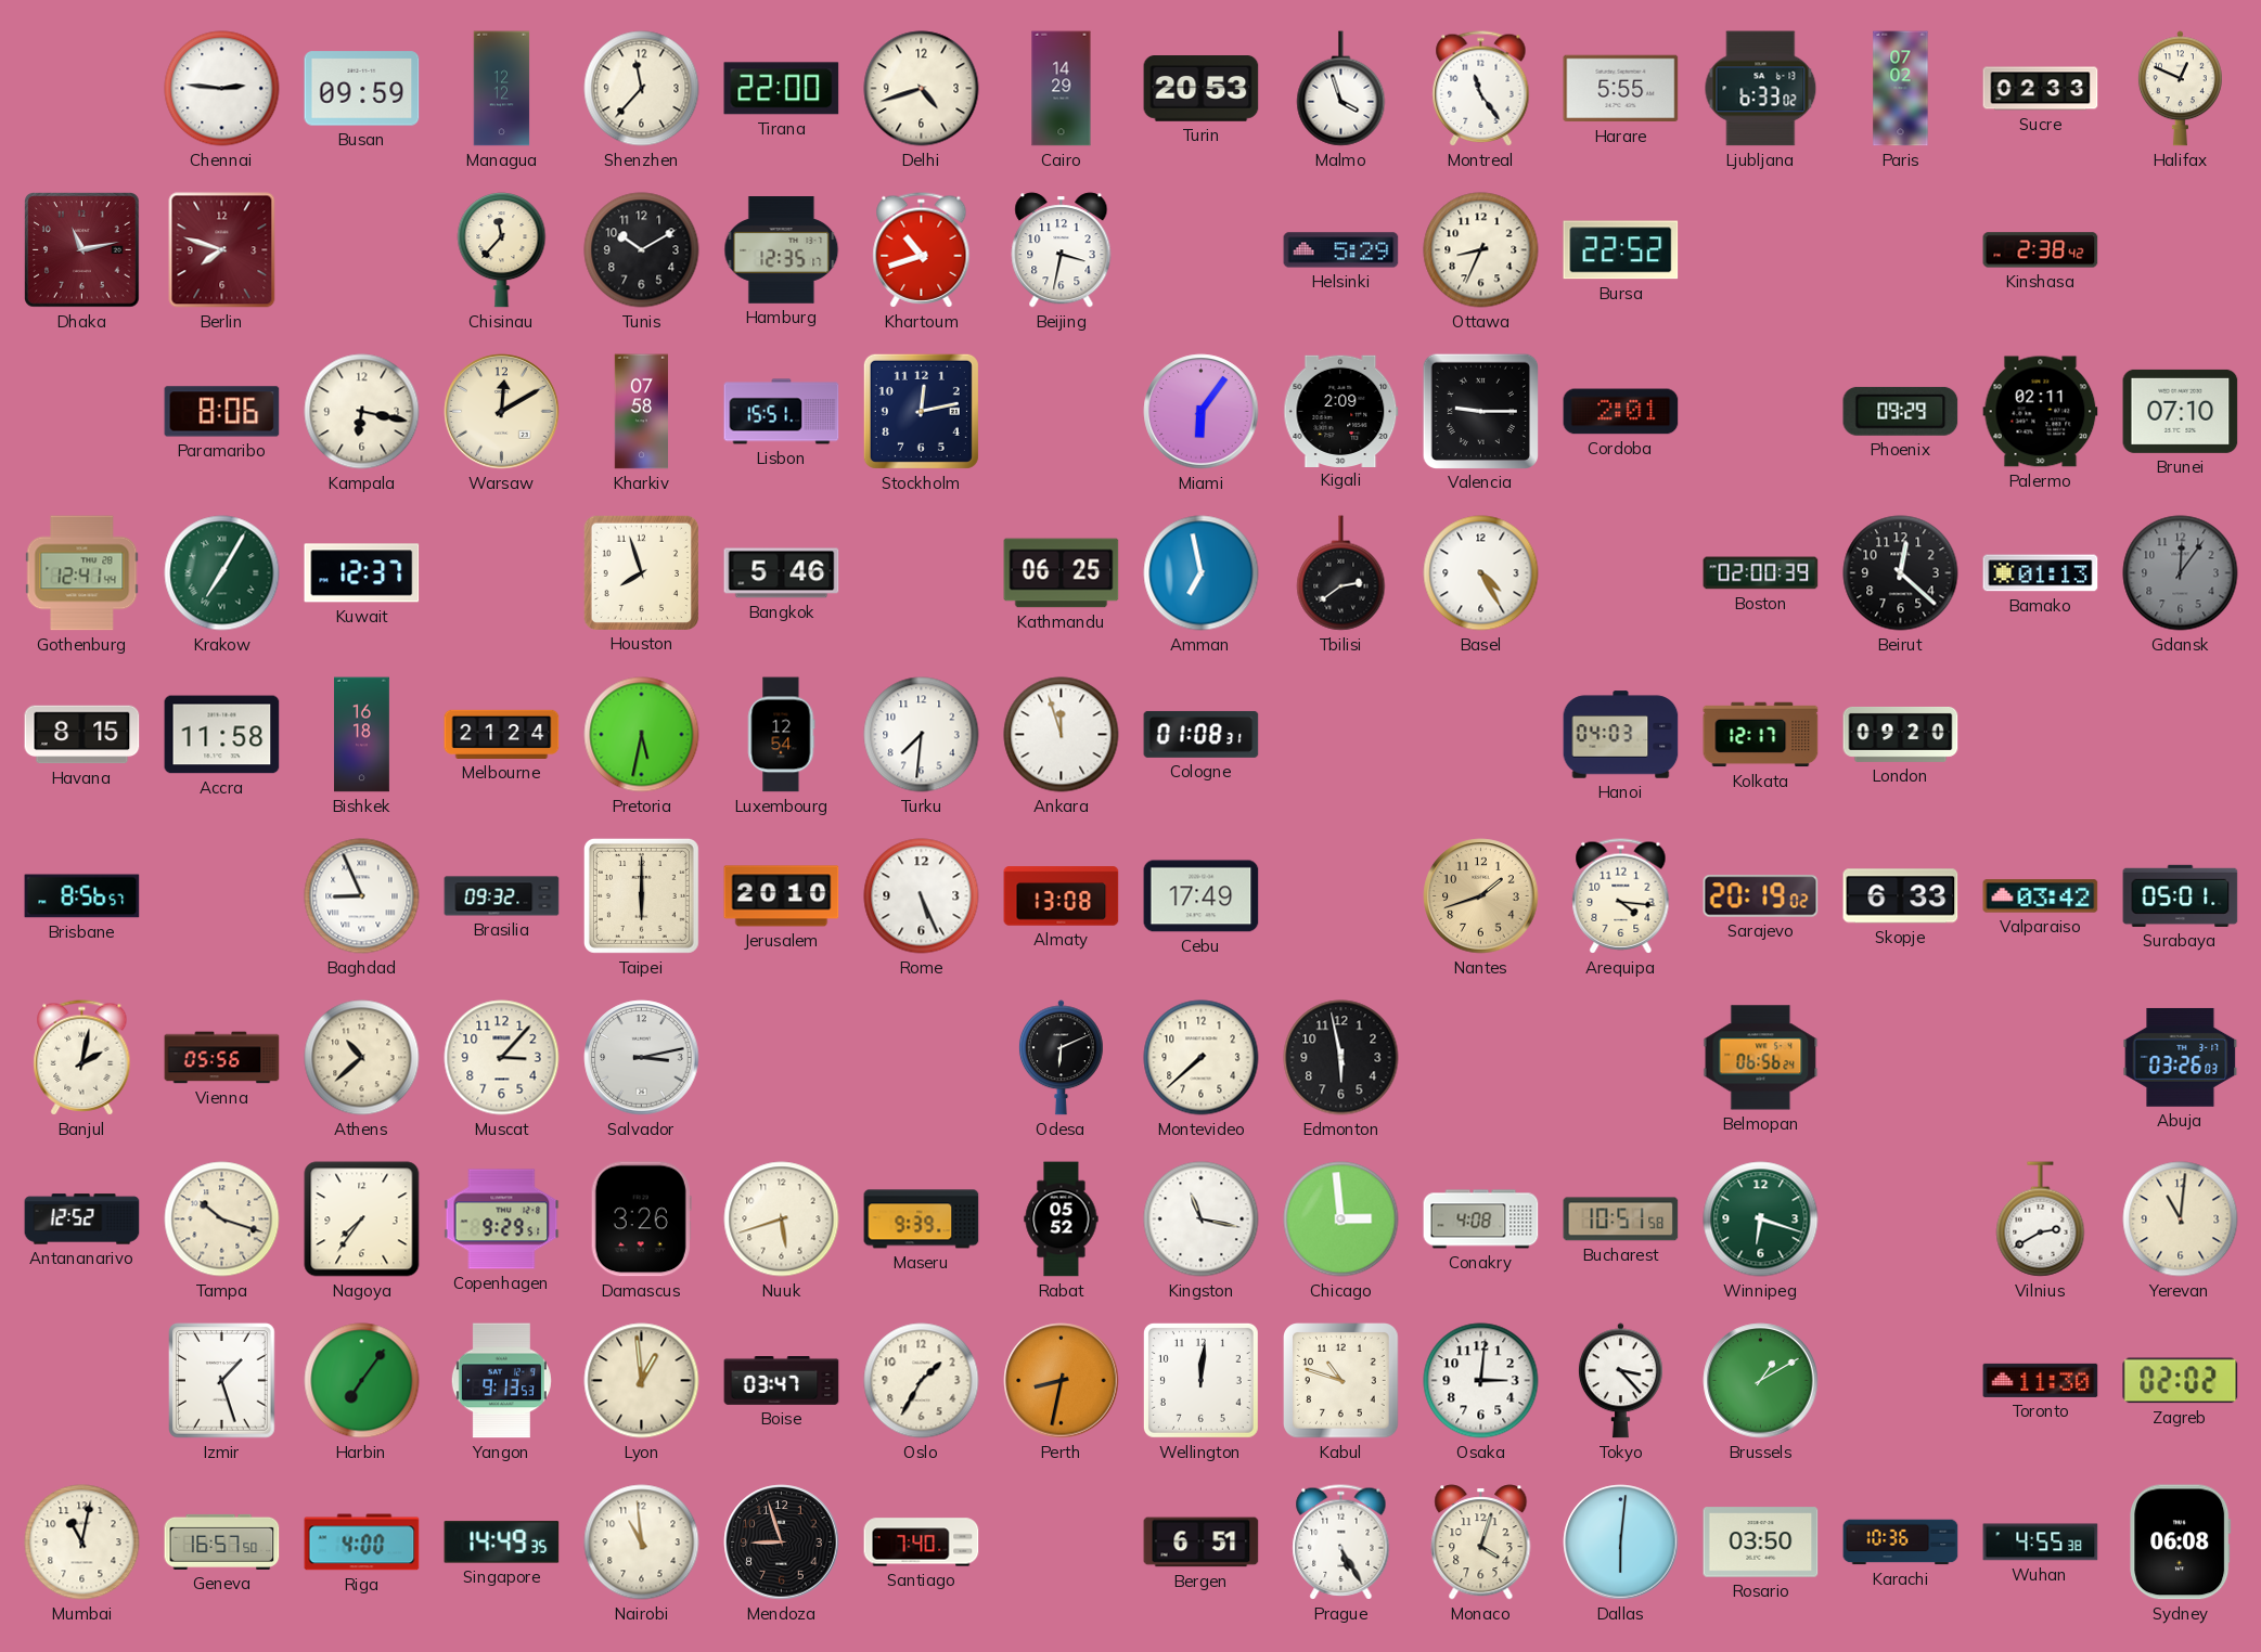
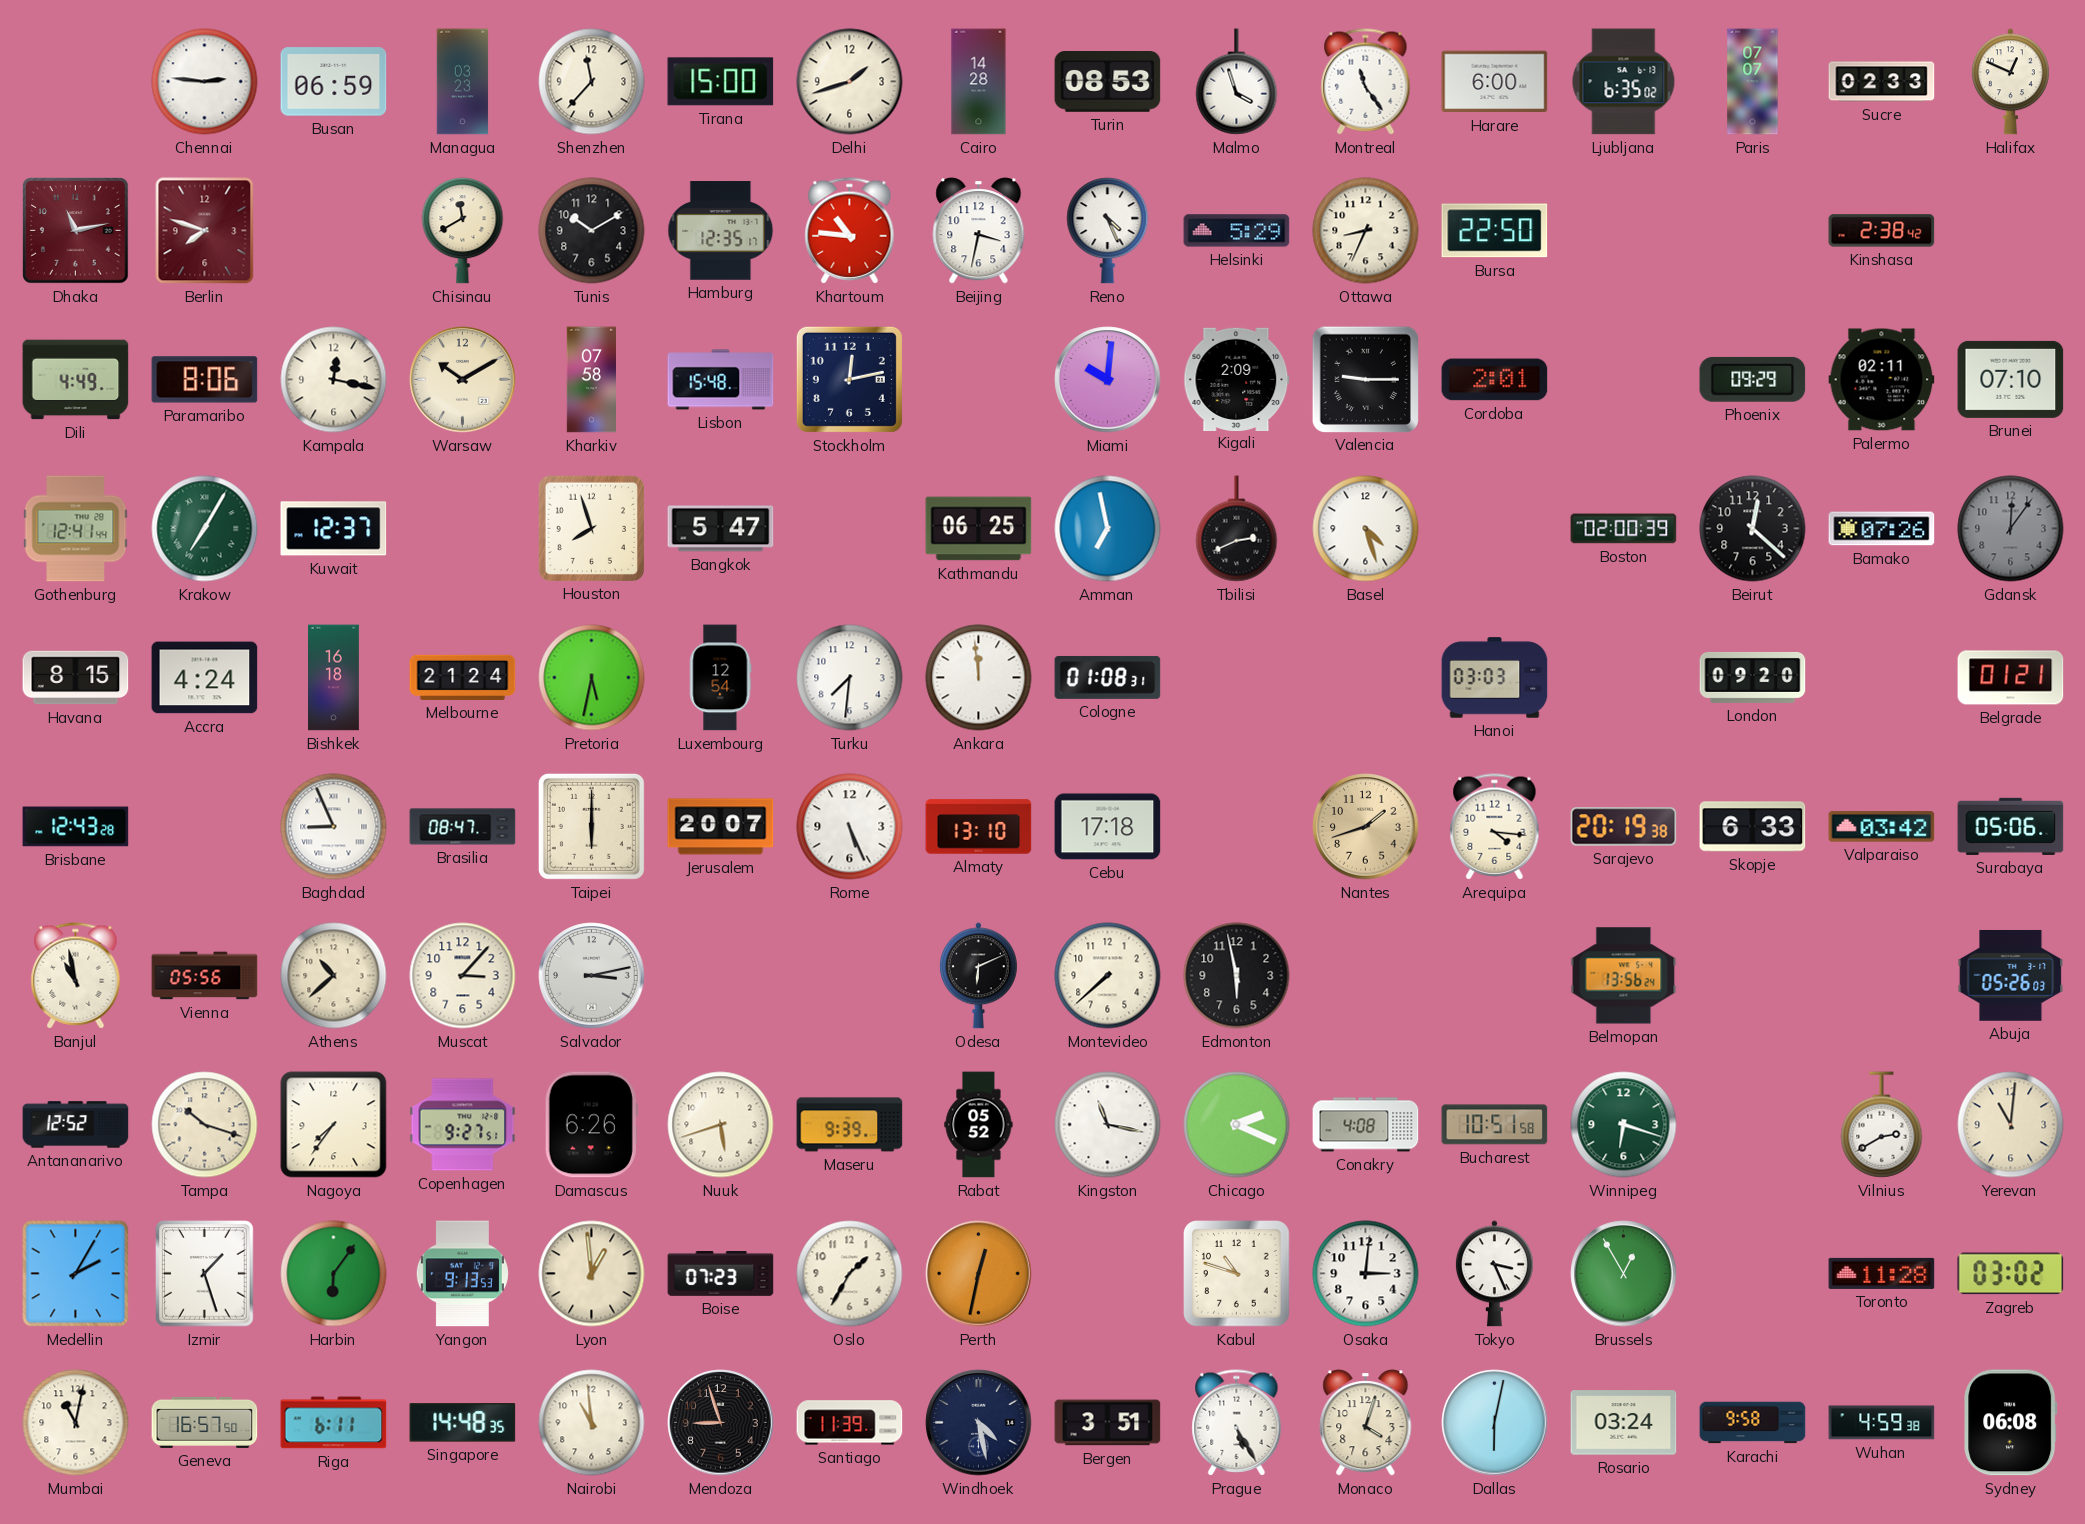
Busan: 09:59 -> 06:59
Managua: 12:12 -> 03:23
Tirana: 22:00 -> 15:00
Delhi: 4:42 -> 1:42
Cairo: 14:29 -> 14:28
Turin: 20:53 -> 08:53
Harare: 5:55 -> 6:00
Ljubljana: 6:33 -> 6:35
Paris: 07:02 -> 07:07
Chisinau: 11:37 -> 11:40
Khartoum: 10:42 -> 10:46
Reno: none -> 4:26
Bursa: 22:52 -> 22:50
Dili: none -> 4:49
Kampala: 6:17 -> 12:17
Warsaw: 12:10 -> 10:10
Lisbon: 15:51 -> 15:48
Miami: 6:06 -> 10:01
Bangkok: 5:46 -> 5:47
Tbilisi: 2:39 -> 2:41
Basel: 4:25 -> 4:27
Bamako: 01:13 -> 07:26
Accra: 11:58 -> 4:24
Ankara: 11:57 -> 11:59
Hanoi: 04:03 -> 03:03
Kolkata: 12:17 -> none
Belgrade: none -> 01:21
Brisbane: 8:56 -> 12:43
Brasilia: 09:32 -> 08:47
Jerusalem: 20:10 -> 20:07
Almaty: 13:08 -> 13:10
Cebu: 17:49 -> 17:18
Sarajevo: 20:19:02 -> 20:19:38
Surabaya: 05:01 -> 05:06
Banjul: 2:02 -> 10:58
Belmopan: 06:56 -> 13:56
Abuja: 03:26 -> 05:26
Copenhagen: 9:29 -> 9:27
Damascus: 3:26 -> 6:26
Chicago: 2:59 -> 2:19
Medellin: none -> 2:05
Harbin: 7:06 -> 6:06
Boise: 03:47 -> 07:23
Perth: 8:32 -> 12:32
Wellington: 12:01 -> none
Tokyo: 3:23 -> 3:26
Brussels: 1:10 -> 12:55
Toronto: 11:30 -> 11:28
Zagreb: 02:02 -> 03:02
Riga: 4:00 -> 6:11
Singapore: 14:49 -> 14:48
Santiago: 7:40 -> 11:39
Windhoek: none -> 4:28
Bergen: 6:51 -> 3:51
Dallas: 6:01 -> 6:02
Rosario: 03:50 -> 03:24
Karachi: 10:36 -> 9:58
Wuhan: 4:55 -> 4:59
